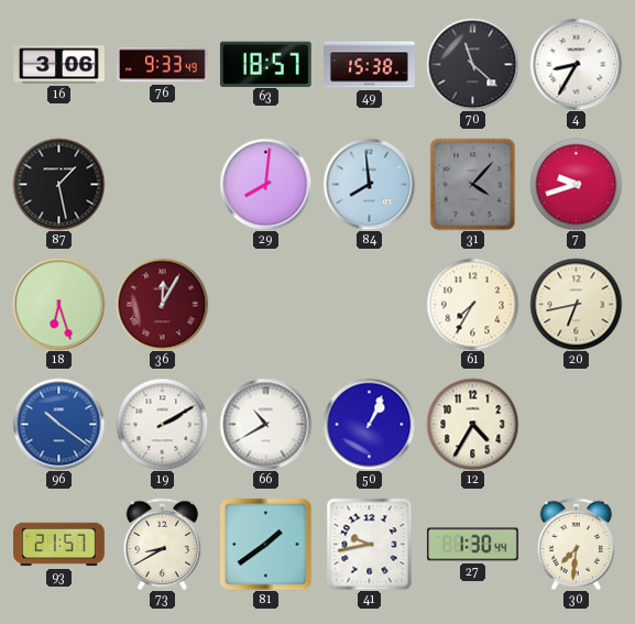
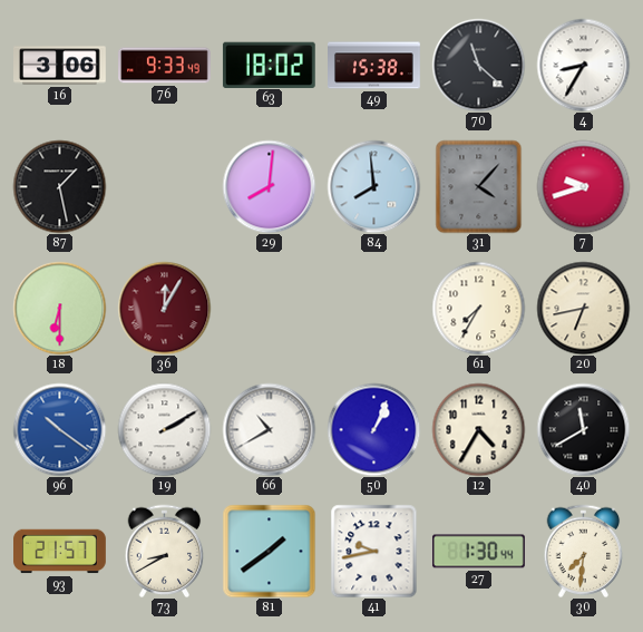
63: 18:57 -> 18:02
18: 6:27 -> 6:30
40: none -> 11:40
